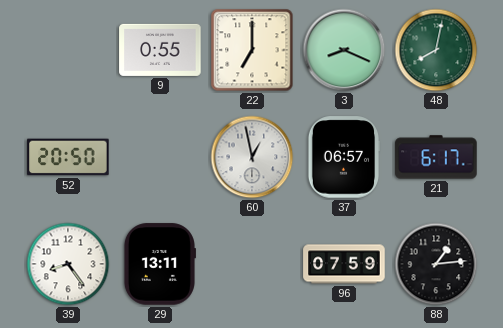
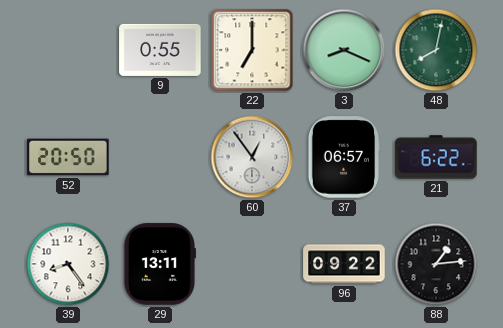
60: 12:58 -> 12:54
21: 6:17 -> 6:22
96: 07:59 -> 09:22
